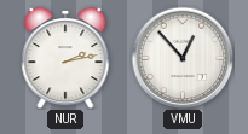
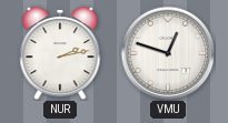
VMU: 12:53 -> 12:48
